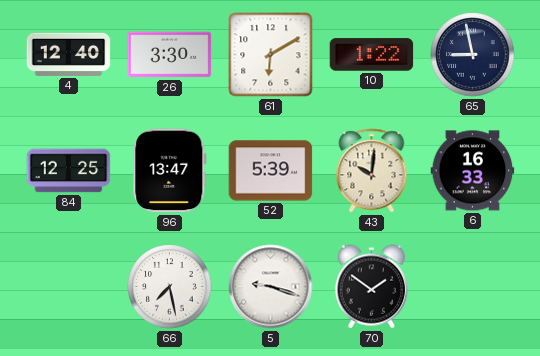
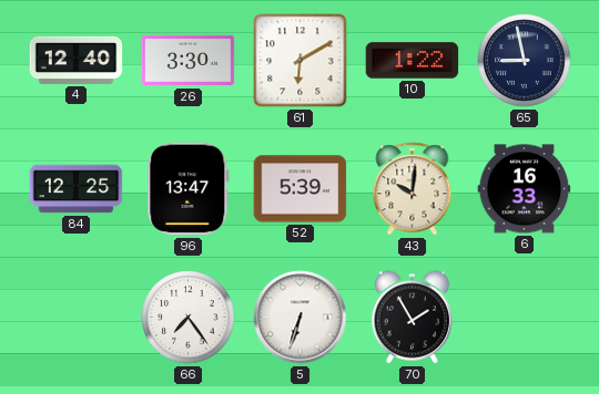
66: 7:28 -> 7:24
5: 9:18 -> 6:33
70: 1:51 -> 1:55
